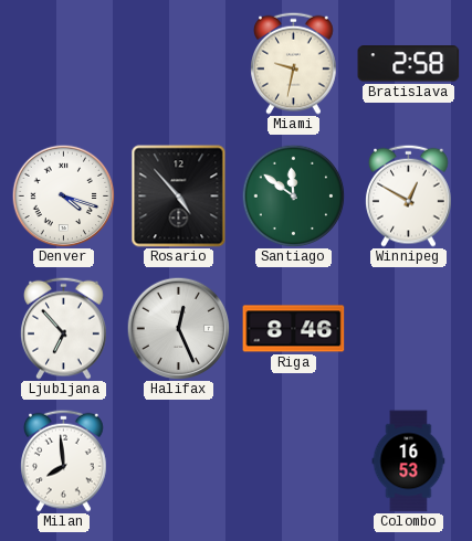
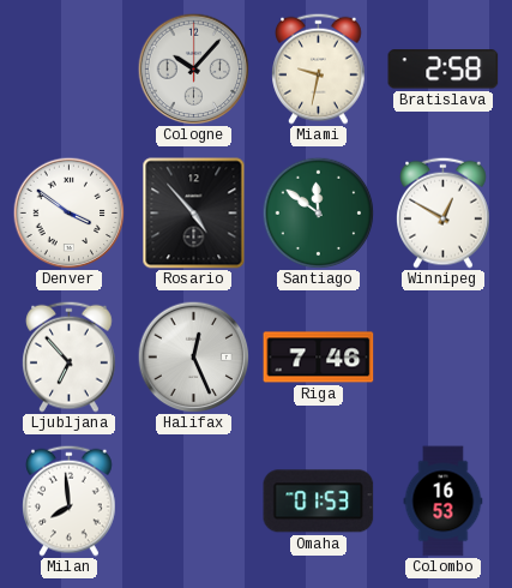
Cologne: none -> 10:07
Denver: 4:18 -> 3:51
Riga: 8:46 -> 7:46
Omaha: none -> 01:53
